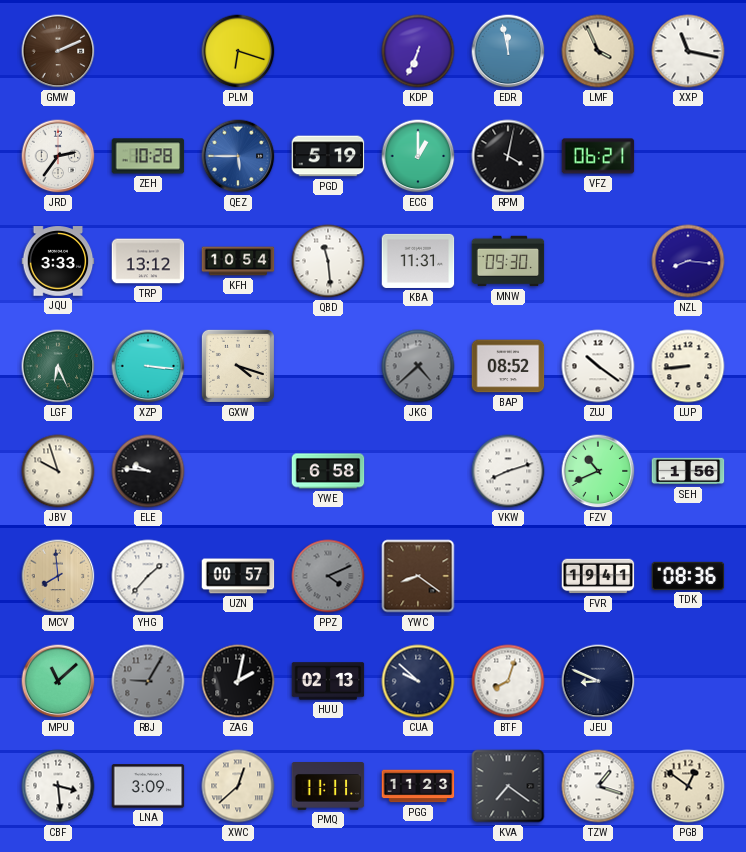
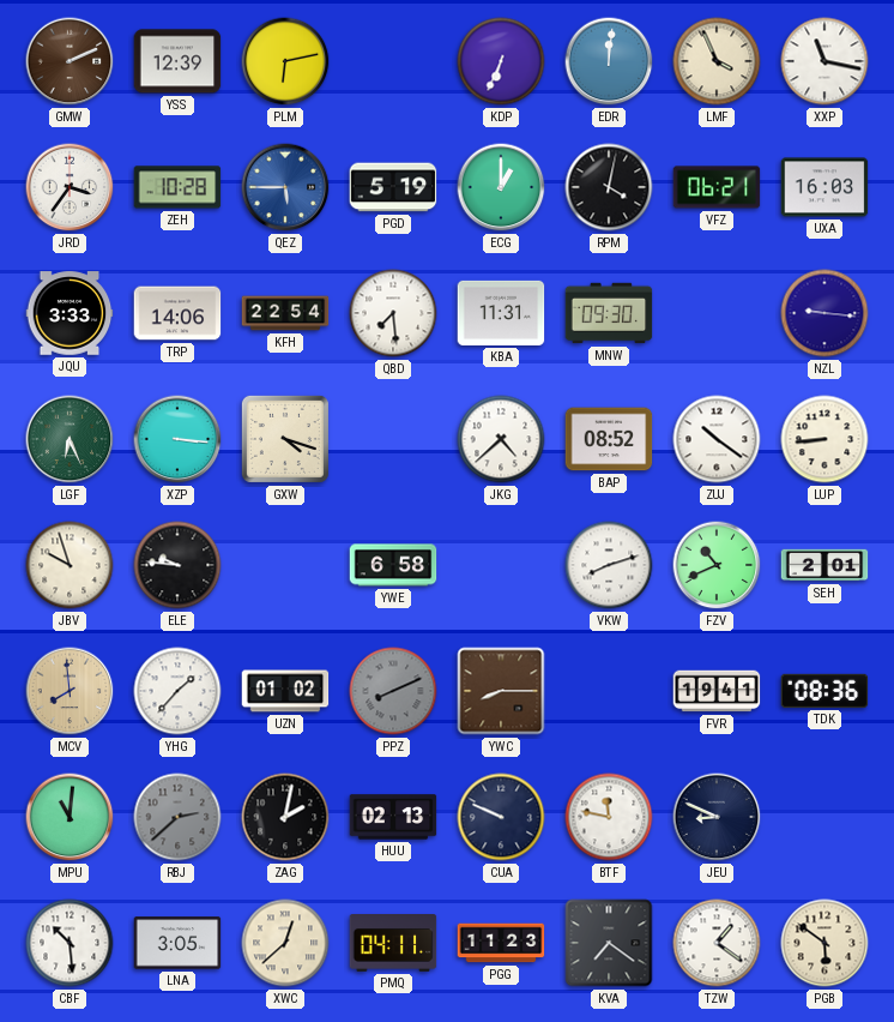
YSS: none -> 12:39
PLM: 6:18 -> 6:13
EDR: 11:58 -> 12:01
JRD: 2:36 -> 3:36
UXA: none -> 16:03
TRP: 13:12 -> 14:06
KFH: 10:54 -> 22:54
QBD: 11:29 -> 7:29
NZL: 8:16 -> 9:16
JKG dial: grey -> white
SEH: 1:56 -> 2:01
UZN: 00:57 -> 01:02
PPZ: 4:11 -> 8:11
YWC: 8:21 -> 8:15
MPU: 11:08 -> 11:01
RBJ: 9:05 -> 2:38
CUA: 9:52 -> 9:49
BTF: 8:03 -> 11:47
CBF: 3:29 -> 10:29
LNA: 3:09 -> 3:05
PMQ: 11:11 -> 04:11
TZW: 1:18 -> 1:21
PGB: 12:51 -> 5:51
